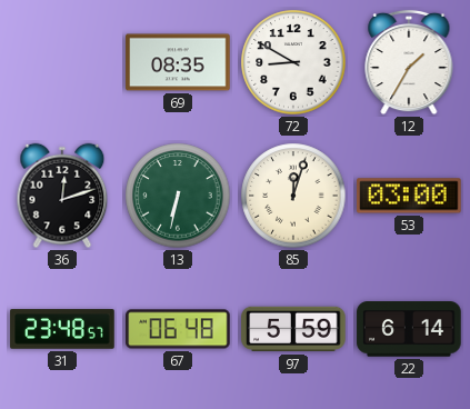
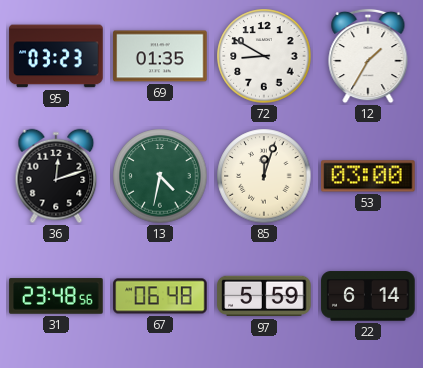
95: none -> 03:23
69: 08:35 -> 01:35
13: 6:32 -> 4:32
31: 23:48:57 -> 23:48:56
